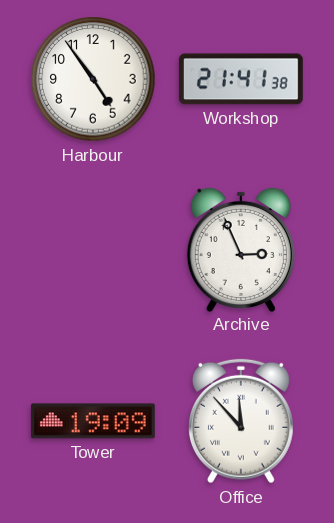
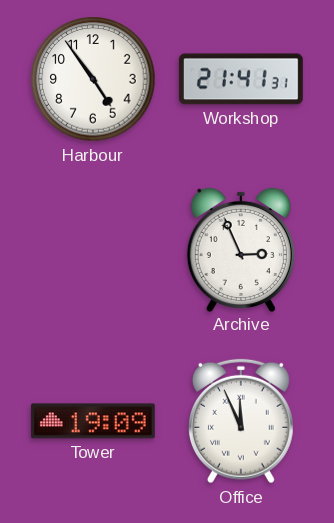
Workshop: 21:41:38 -> 21:41:31
Office: 11:53 -> 11:56
